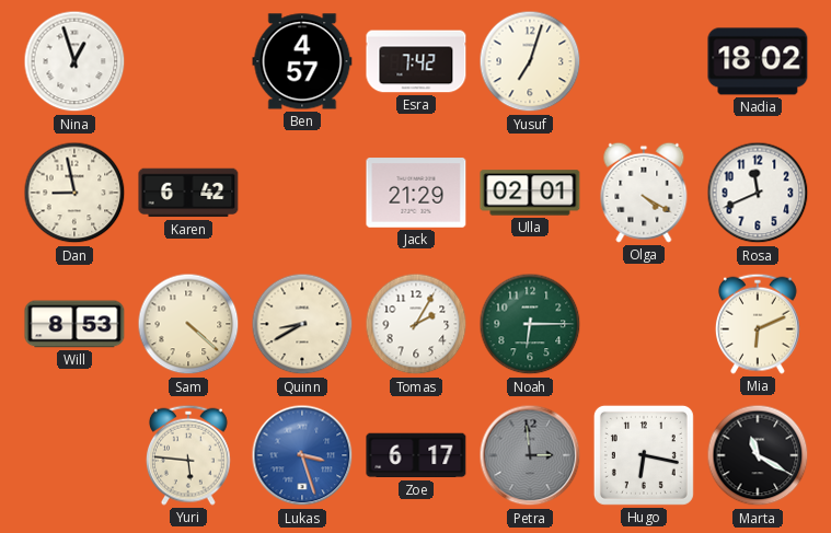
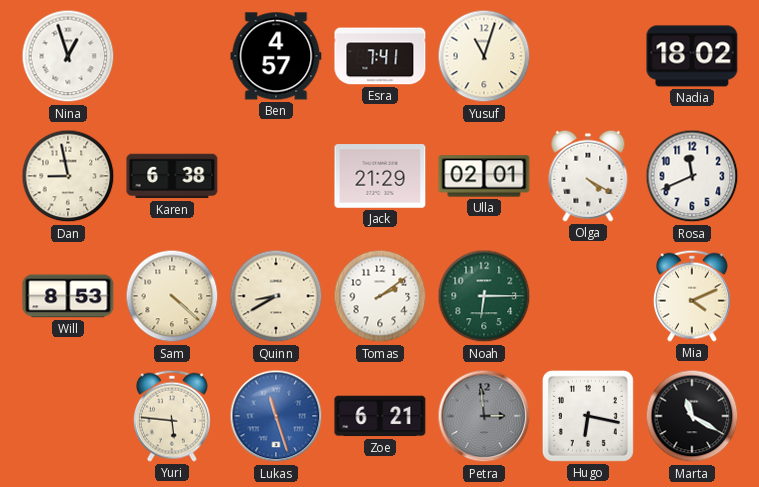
Esra: 7:42 -> 7:41
Yusuf: 7:03 -> 11:03
Karen: 6:42 -> 6:38
Tomas: 2:05 -> 2:09
Mia: 6:11 -> 4:11
Lukas: 3:27 -> 11:27
Zoe: 6:17 -> 6:21
